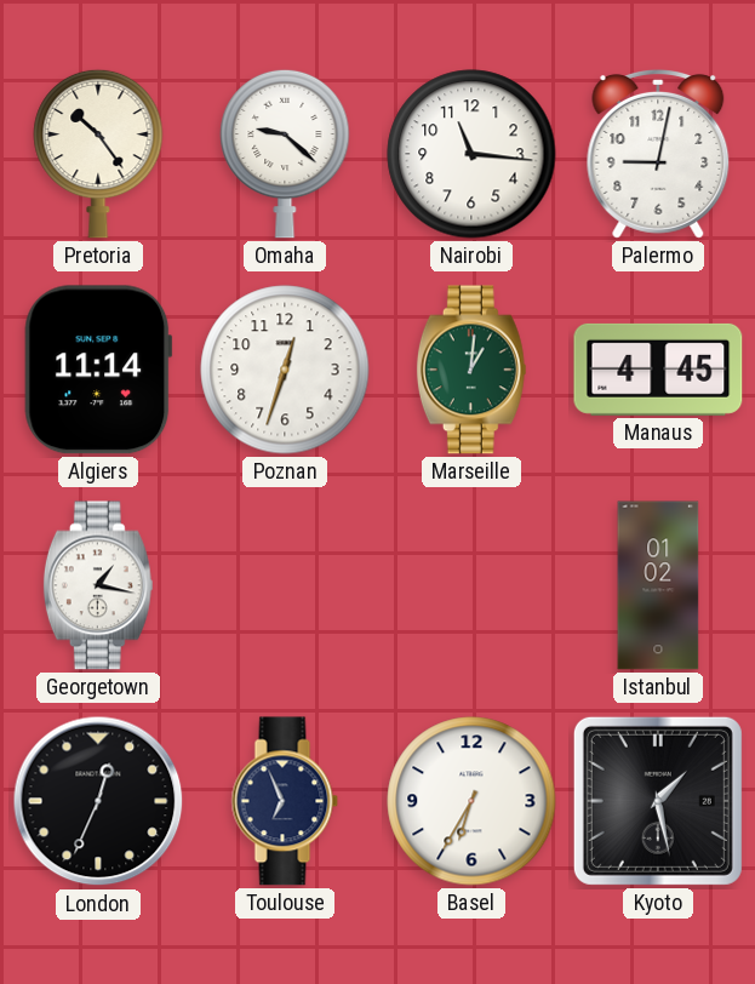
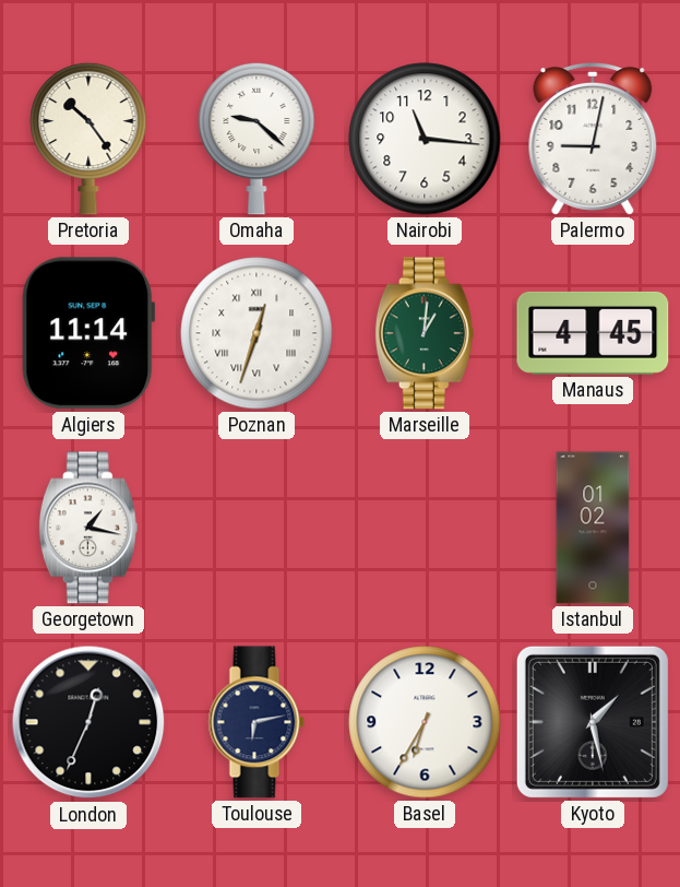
Poznan numerals: Arabic -> Roman
Toulouse: 6:56 -> 6:13
